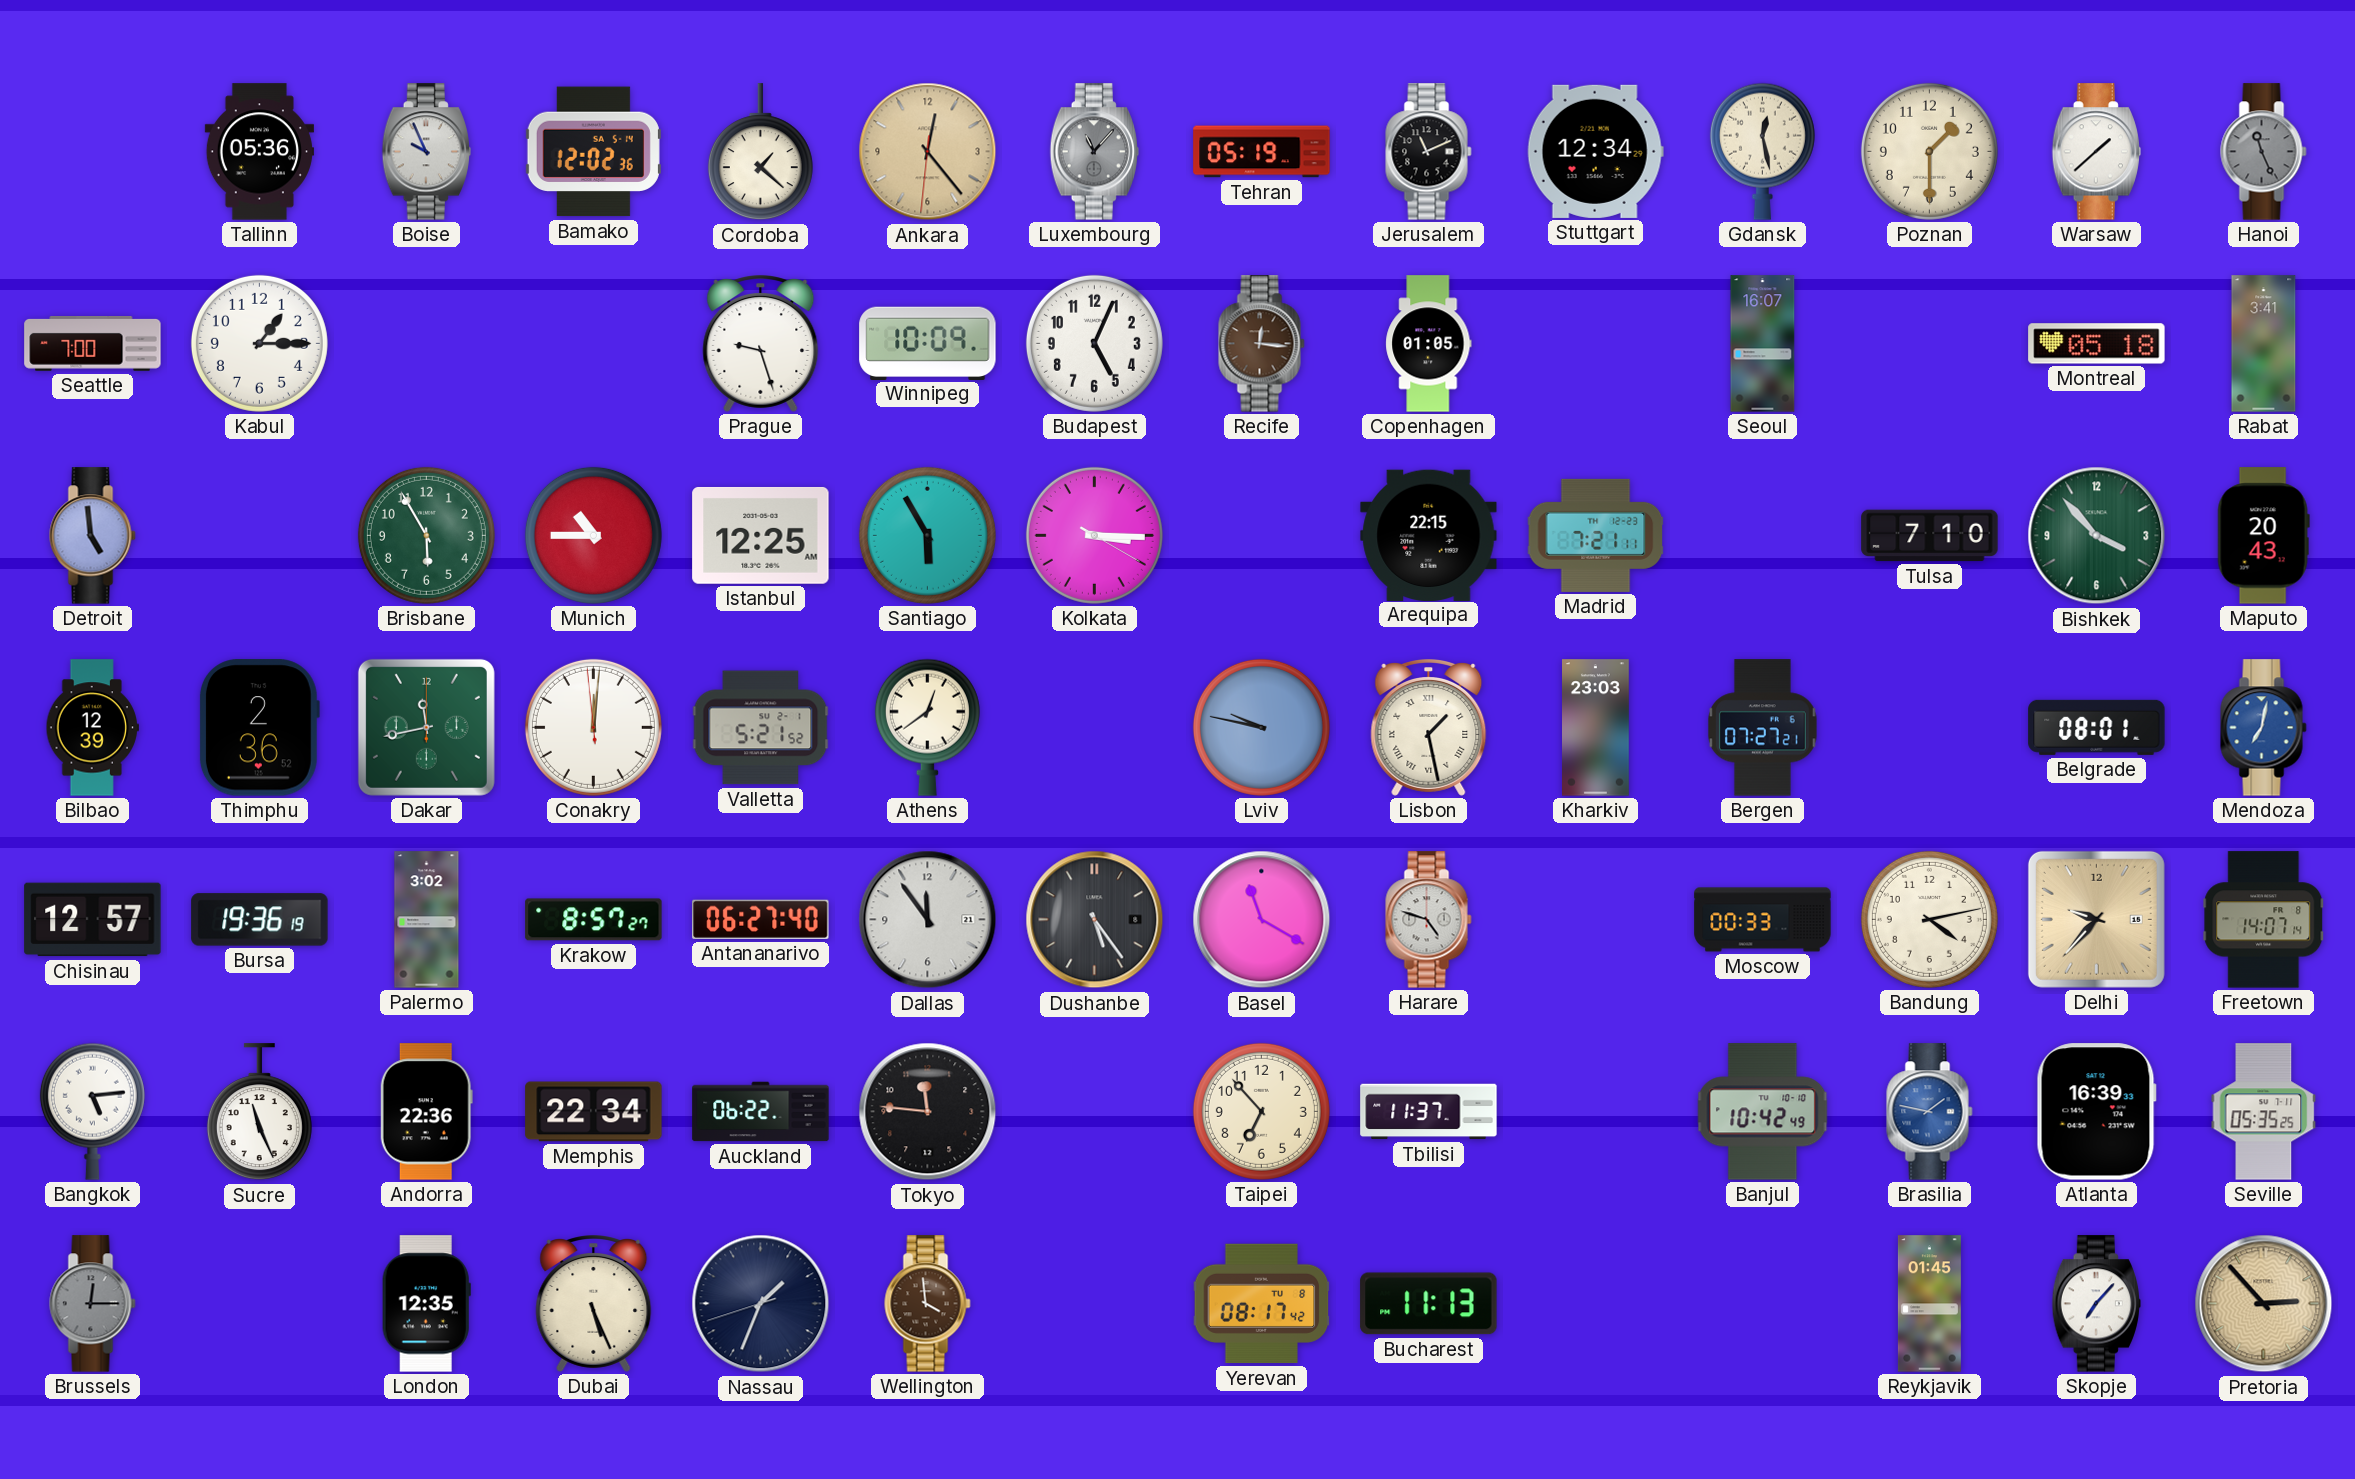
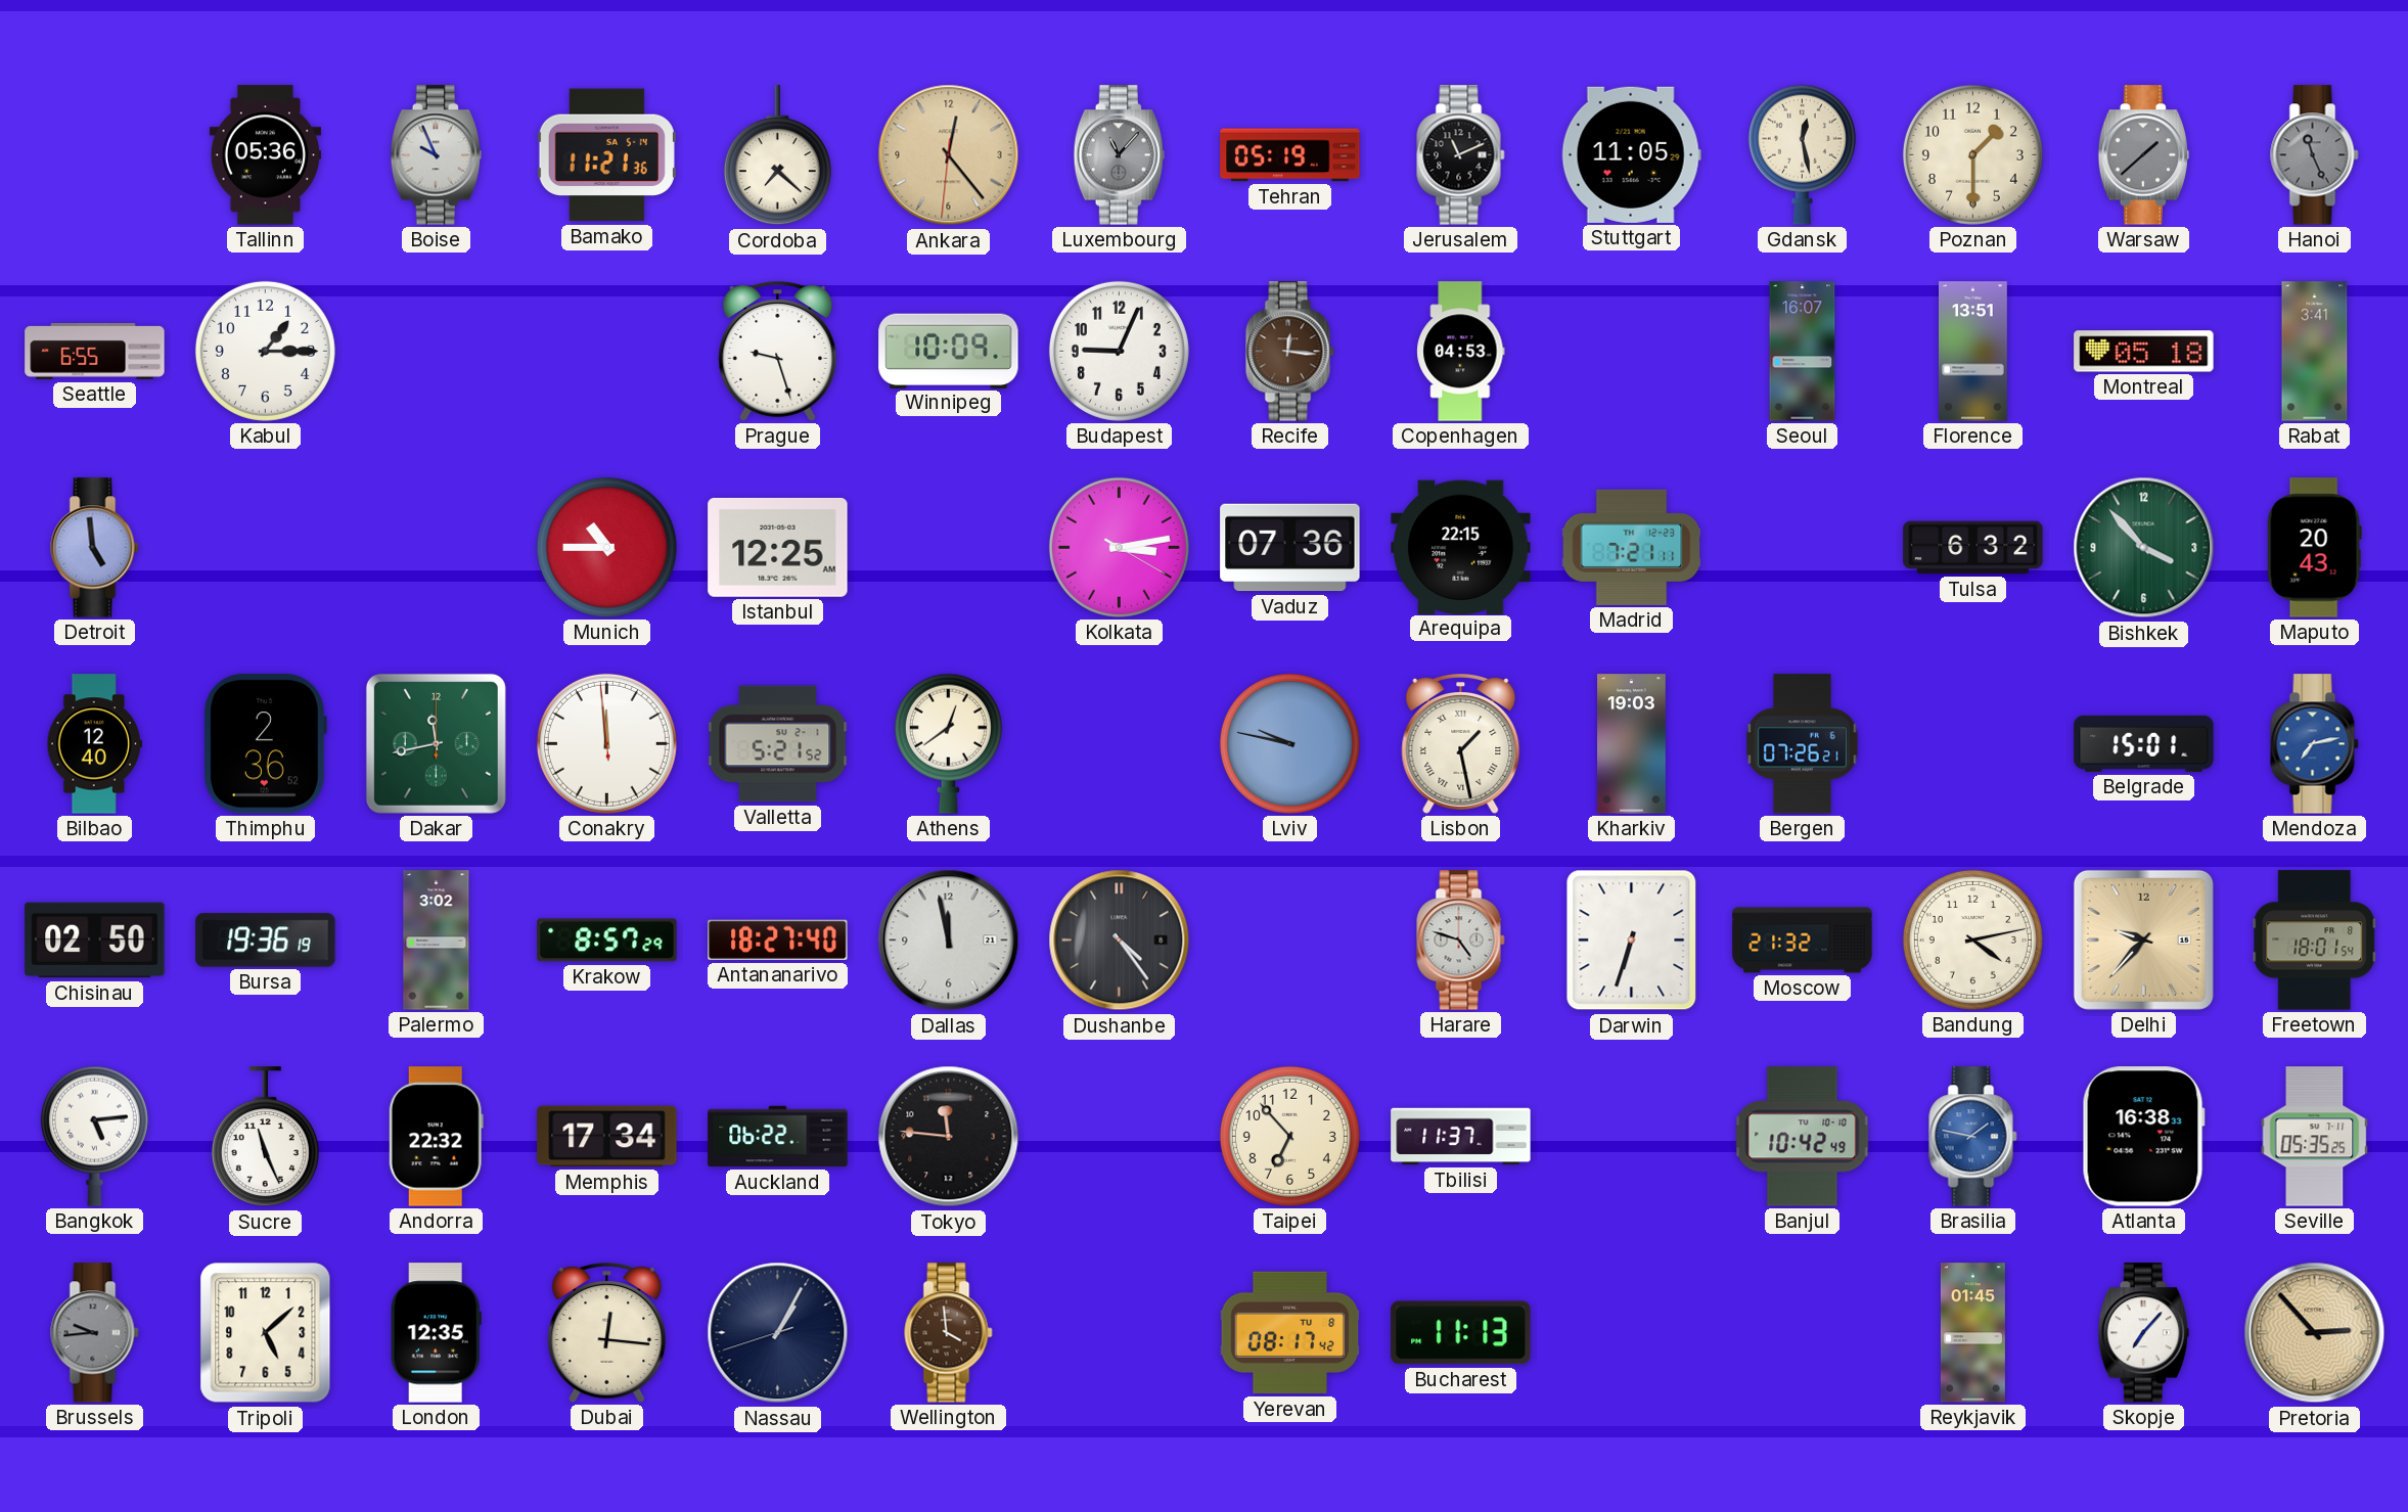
Bamako: 12:02 -> 11:21
Cordoba: 1:22 -> 7:22
Stuttgart: 12:34 -> 11:05
Warsaw dial: white -> grey
Seattle: 7:00 -> 6:55
Budapest: 5:04 -> 9:04
Copenhagen: 01:05 -> 04:53
Florence: none -> 13:51
Brisbane: 5:55 -> none
Santiago: 5:55 -> none
Kolkata: 3:15 -> 3:13
Vaduz: none -> 07:36
Tulsa: 7:10 -> 6:32
Bilbao: 12:39 -> 12:40
Conakry: 12:00 -> 11:58
Kharkiv: 23:03 -> 19:03
Bergen: 07:27 -> 07:26
Belgrade: 08:01 -> 15:01
Mendoza: 7:02 -> 7:13
Chisinau: 12:57 -> 02:50
Krakow: 8:57:27 -> 8:57:29
Antananarivo: 06:27 -> 18:27
Dallas: 11:54 -> 11:58
Dushanbe: 5:24 -> 4:24
Basel: 11:20 -> none
Darwin: none -> 6:33
Moscow: 00:33 -> 21:32
Freetown: 14:07 -> 18:01
Andorra: 22:36 -> 22:32
Memphis: 22:34 -> 17:34
Atlanta: 16:39 -> 16:38
Brussels: 12:15 -> 9:44
Tripoli: none -> 5:08
Dubai: 5:26 -> 12:16
Nassau: 1:33 -> 1:04
